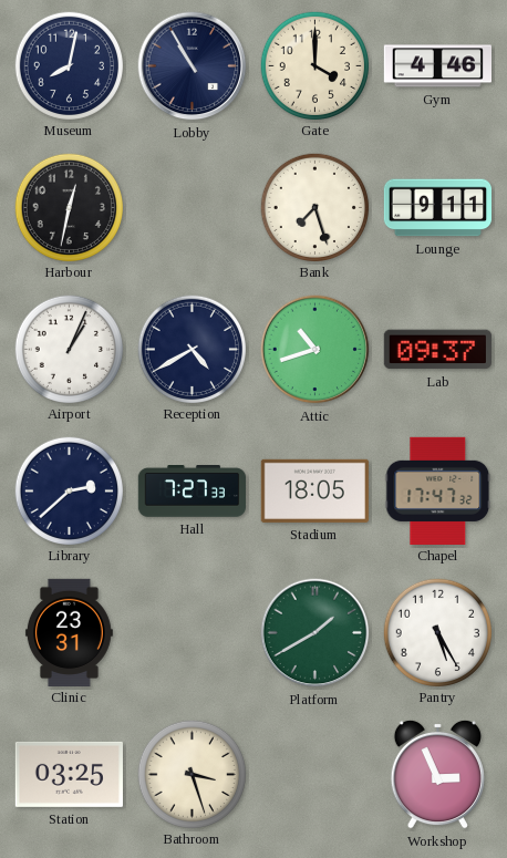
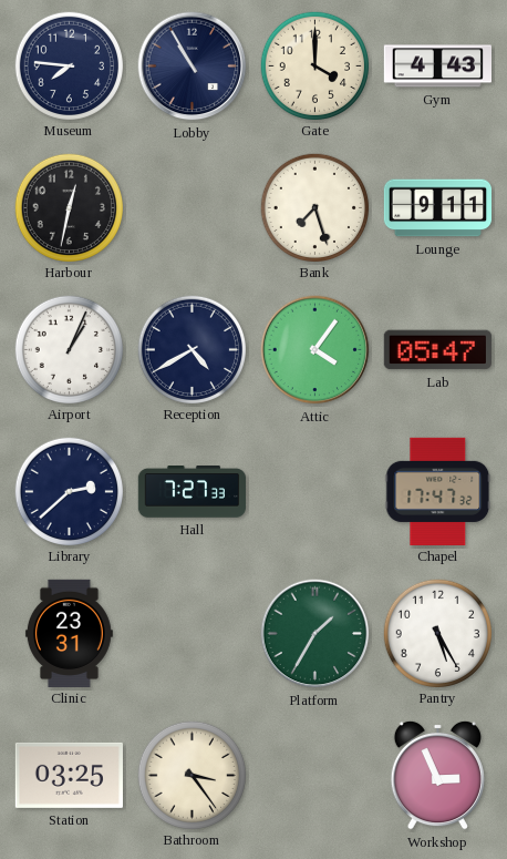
Museum: 8:02 -> 7:46
Gym: 4:46 -> 4:43
Attic: 10:42 -> 4:06
Lab: 09:37 -> 05:47
Stadium: 18:05 -> none
Platform: 1:40 -> 1:35
Bathroom: 3:27 -> 3:24
